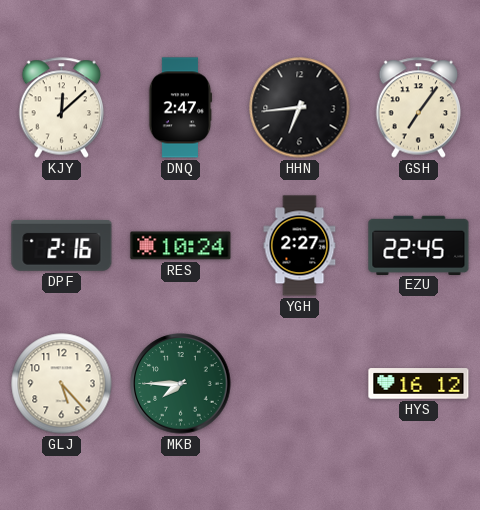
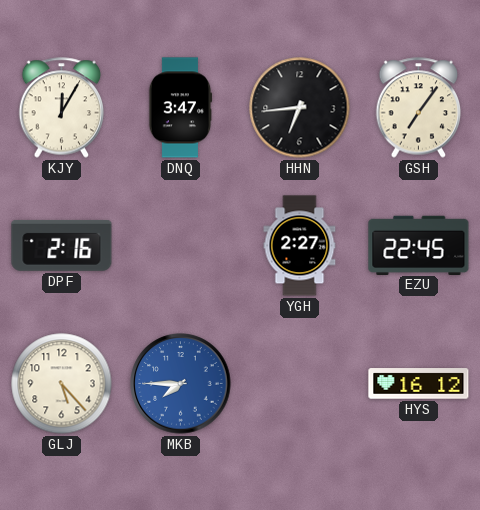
KJY: 12:08 -> 12:05
DNQ: 2:47 -> 3:47
RES: 10:24 -> none
MKB dial: green -> blue
